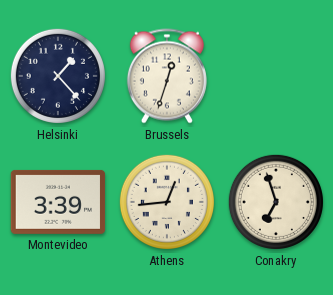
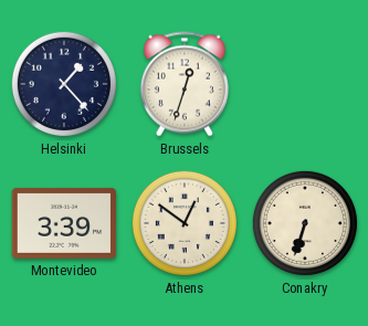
Athens: 12:44 -> 12:51
Conakry: 6:57 -> 6:33
